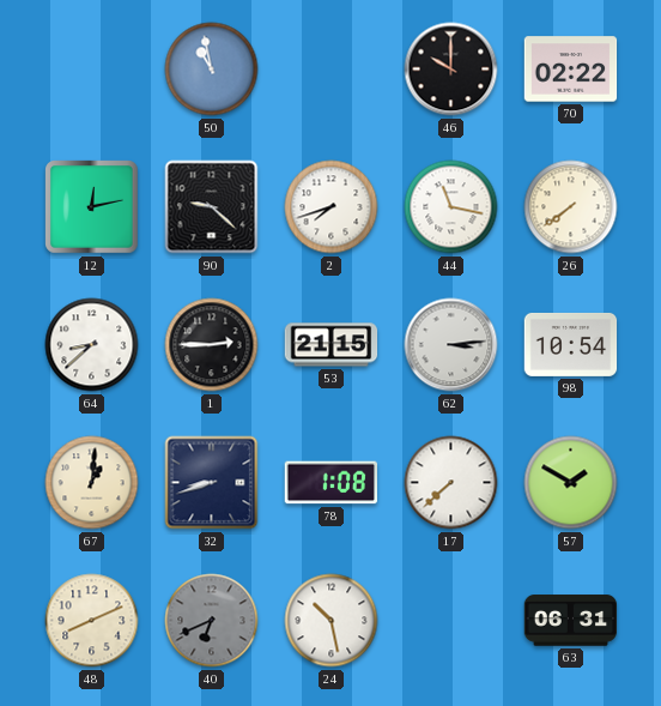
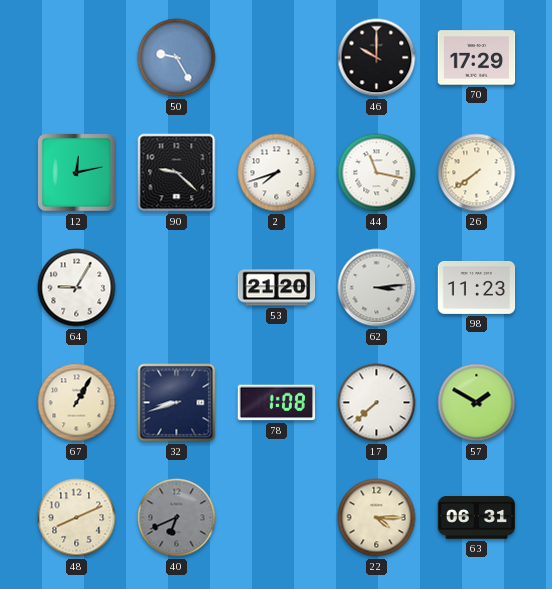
50: 10:58 -> 9:25
70: 02:22 -> 17:29
64: 8:38 -> 9:05
1: 2:45 -> none
53: 21:15 -> 21:20
98: 10:54 -> 11:23
67: 1:01 -> 1:05
24: 10:28 -> none
22: none -> 4:15
